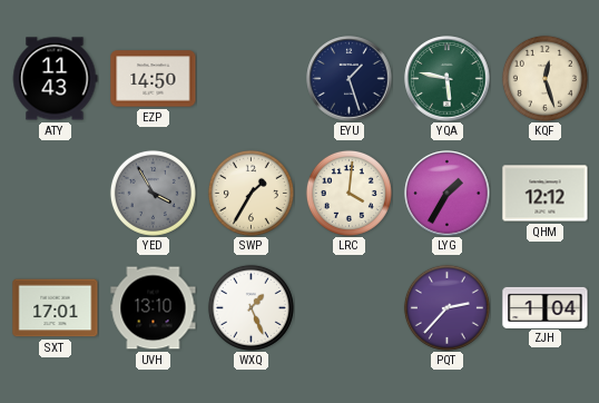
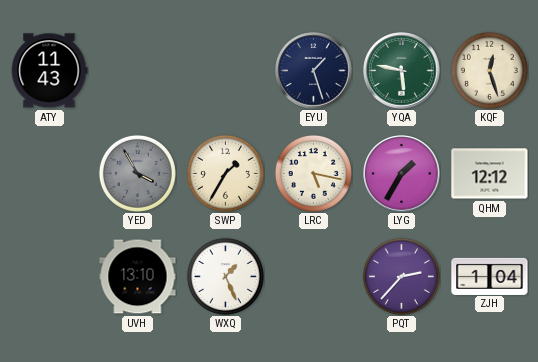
EZP: 14:50 -> none
LRC: 4:01 -> 5:17
SXT: 17:01 -> none
